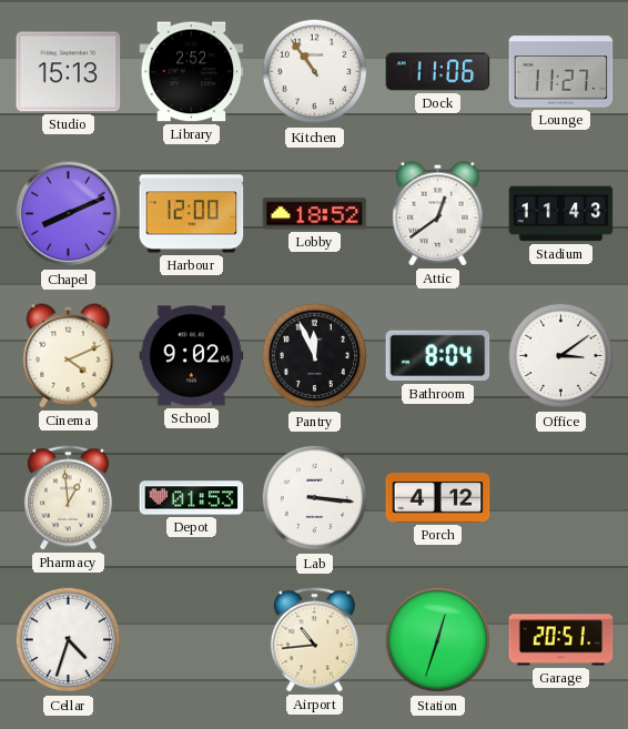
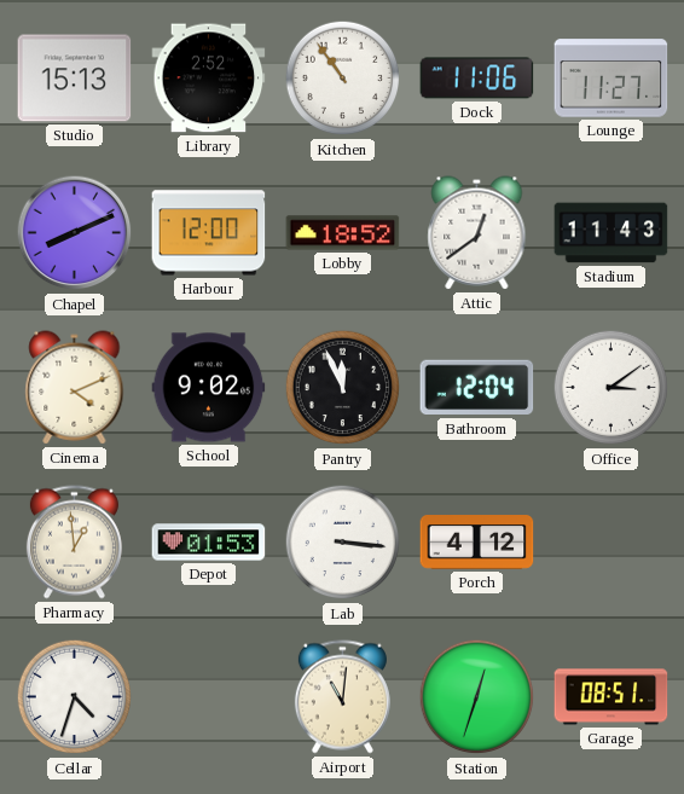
Bathroom: 8:04 -> 12:04
Airport: 10:44 -> 11:01
Garage: 20:51 -> 08:51
